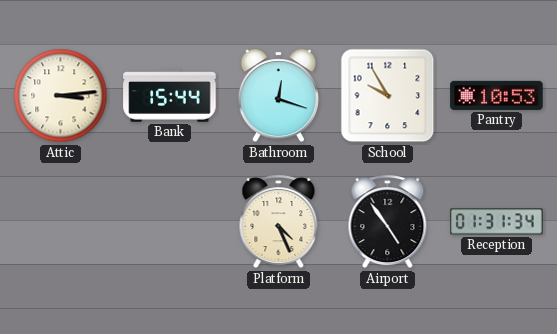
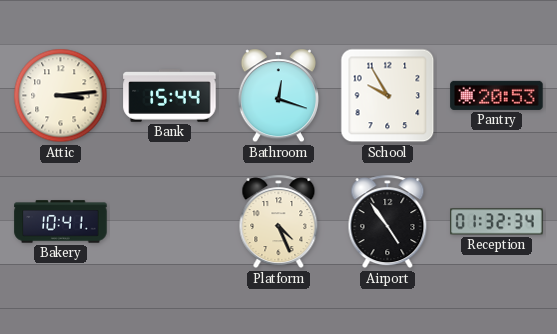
Pantry: 10:53 -> 20:53
Bakery: none -> 10:41
Reception: 01:31 -> 01:32
